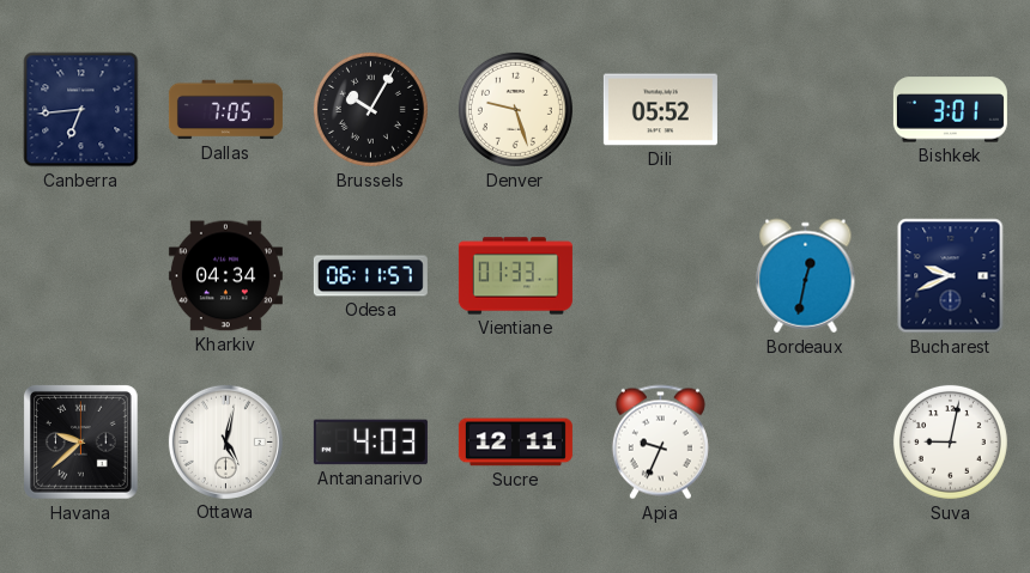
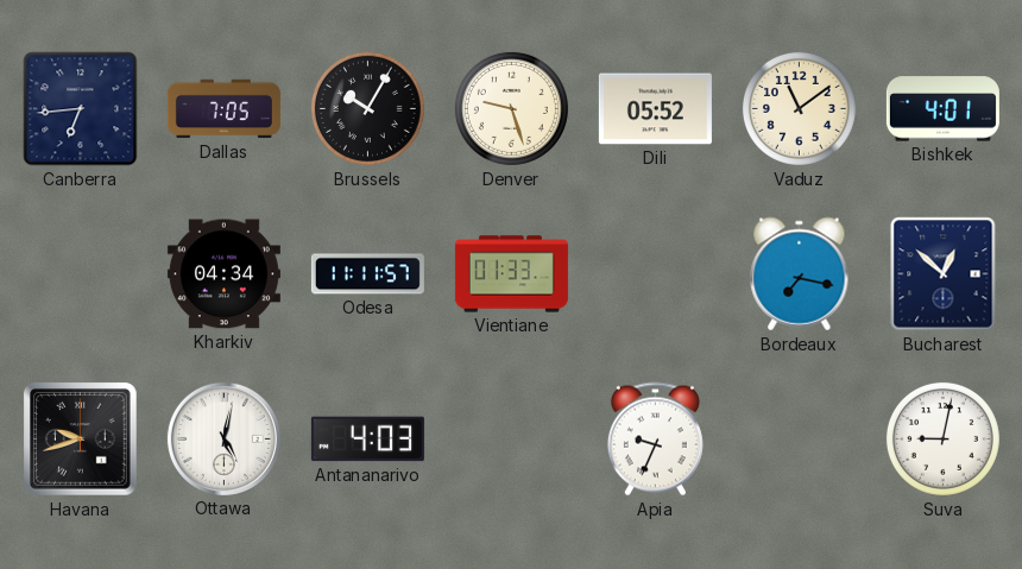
Vaduz: none -> 11:09
Bishkek: 3:01 -> 4:01
Odesa: 06:11 -> 11:11
Bordeaux: 12:32 -> 7:17
Bucharest: 9:41 -> 12:52
Havana: 9:38 -> 9:42
Sucre: 12:11 -> none
